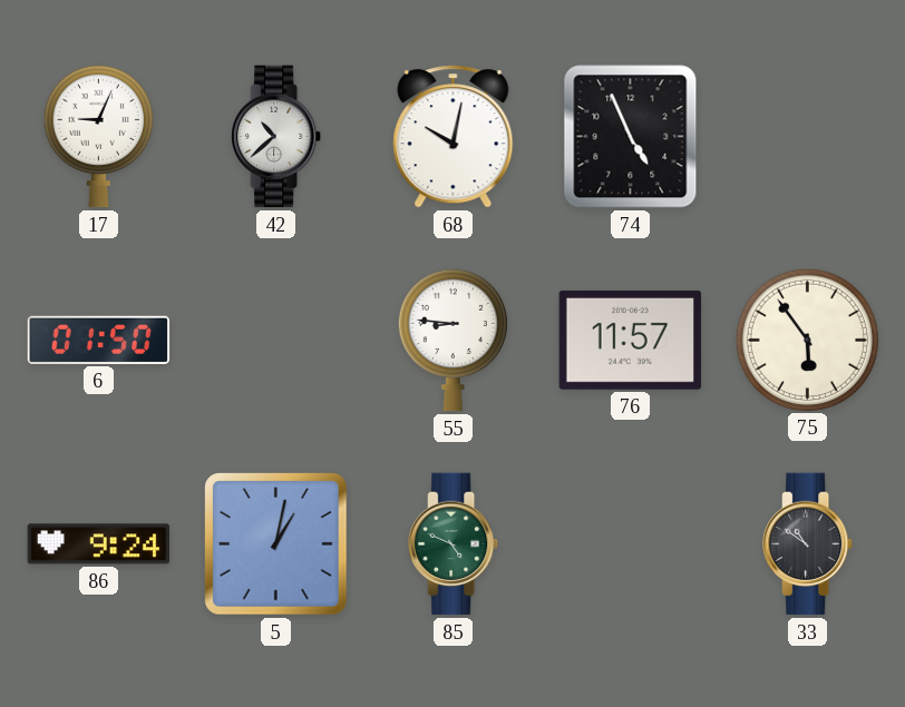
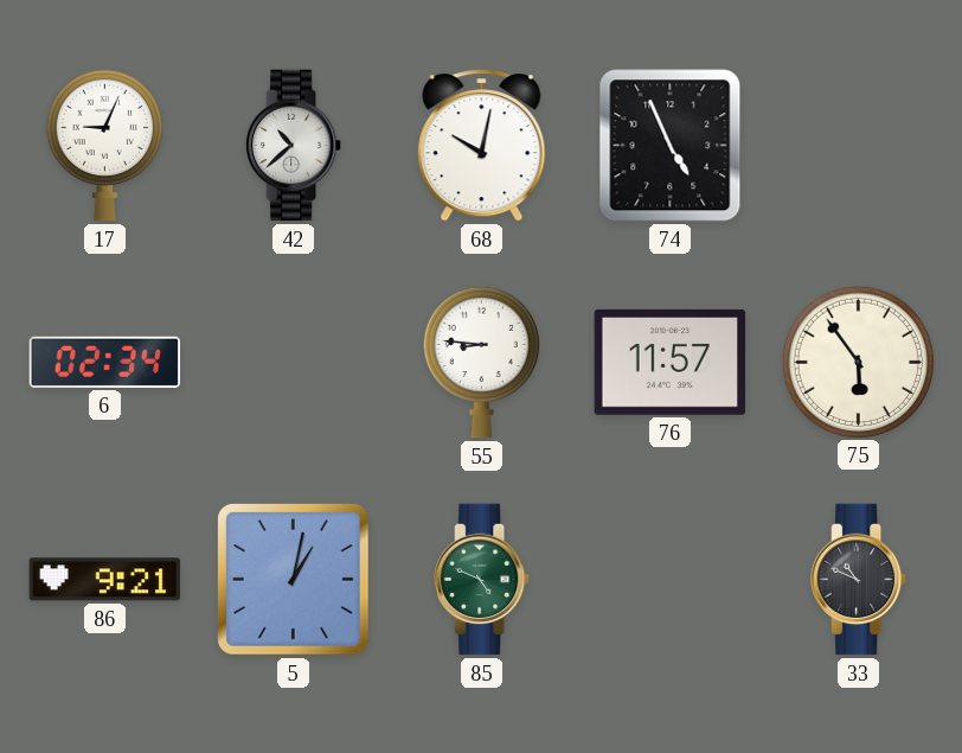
6: 01:50 -> 02:34
86: 9:24 -> 9:21
33: 10:51 -> 10:49
